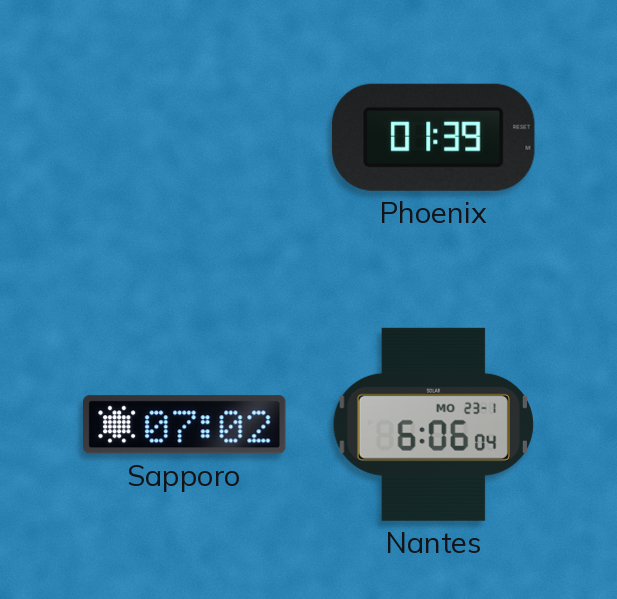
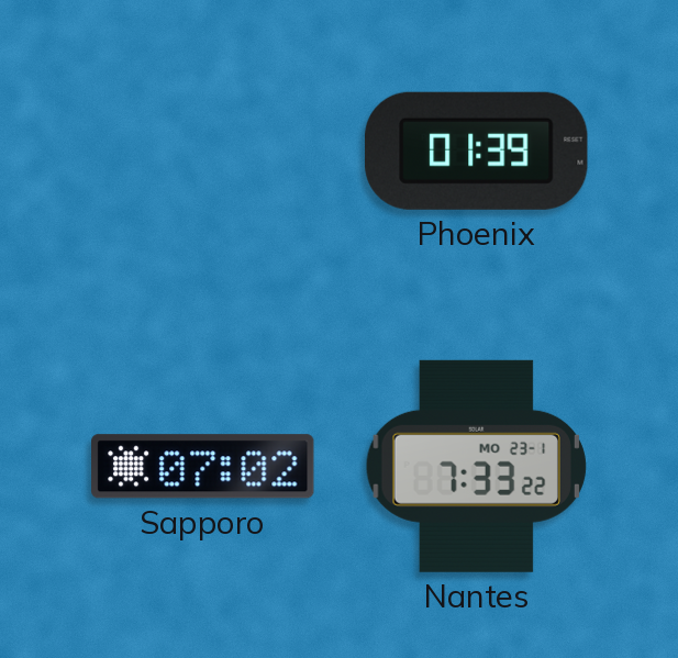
Nantes: 6:06 -> 7:33
